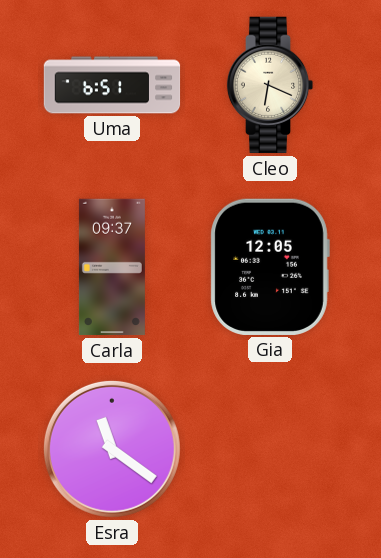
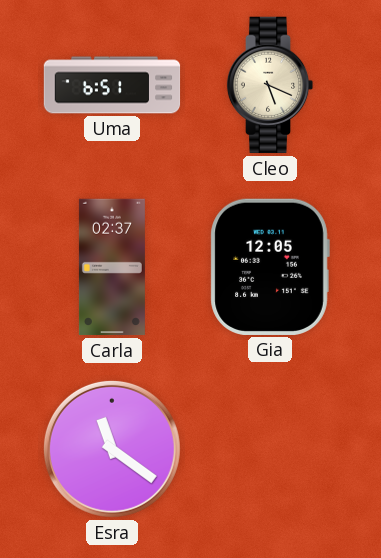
Cleo: 6:19 -> 5:19
Carla: 09:37 -> 02:37
